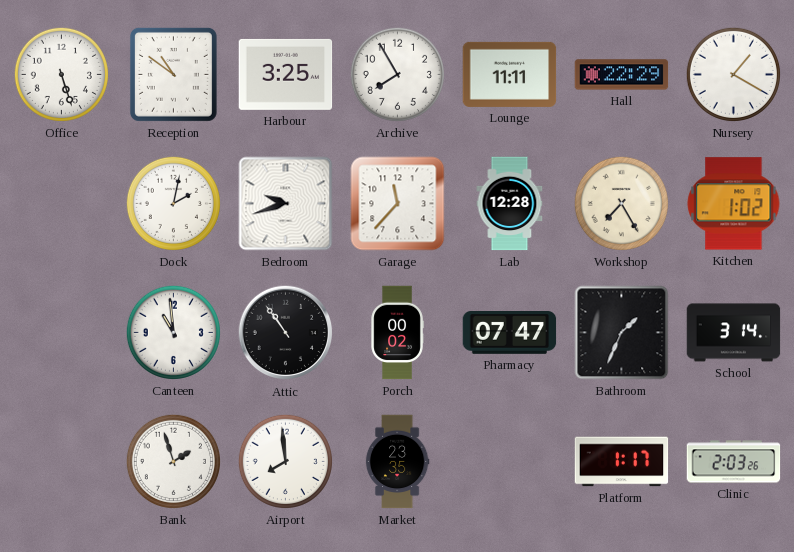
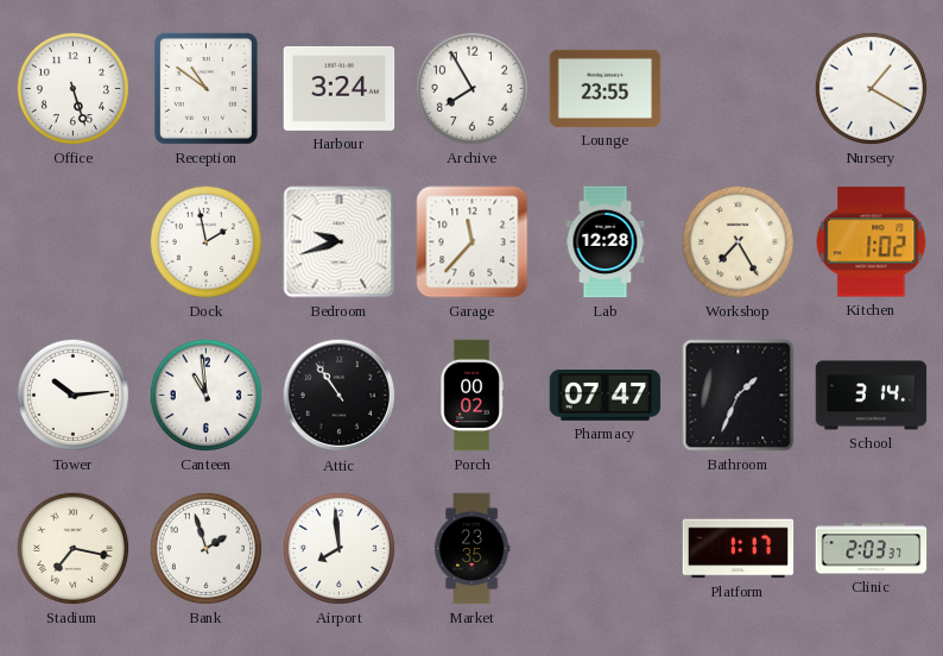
Harbour: 3:25 -> 3:24
Lounge: 11:11 -> 23:55
Hall: 22:29 -> none
Dock: 2:02 -> 1:58
Tower: none -> 10:14
Stadium: none -> 7:17
Clinic: 2:03:26 -> 2:03:37
